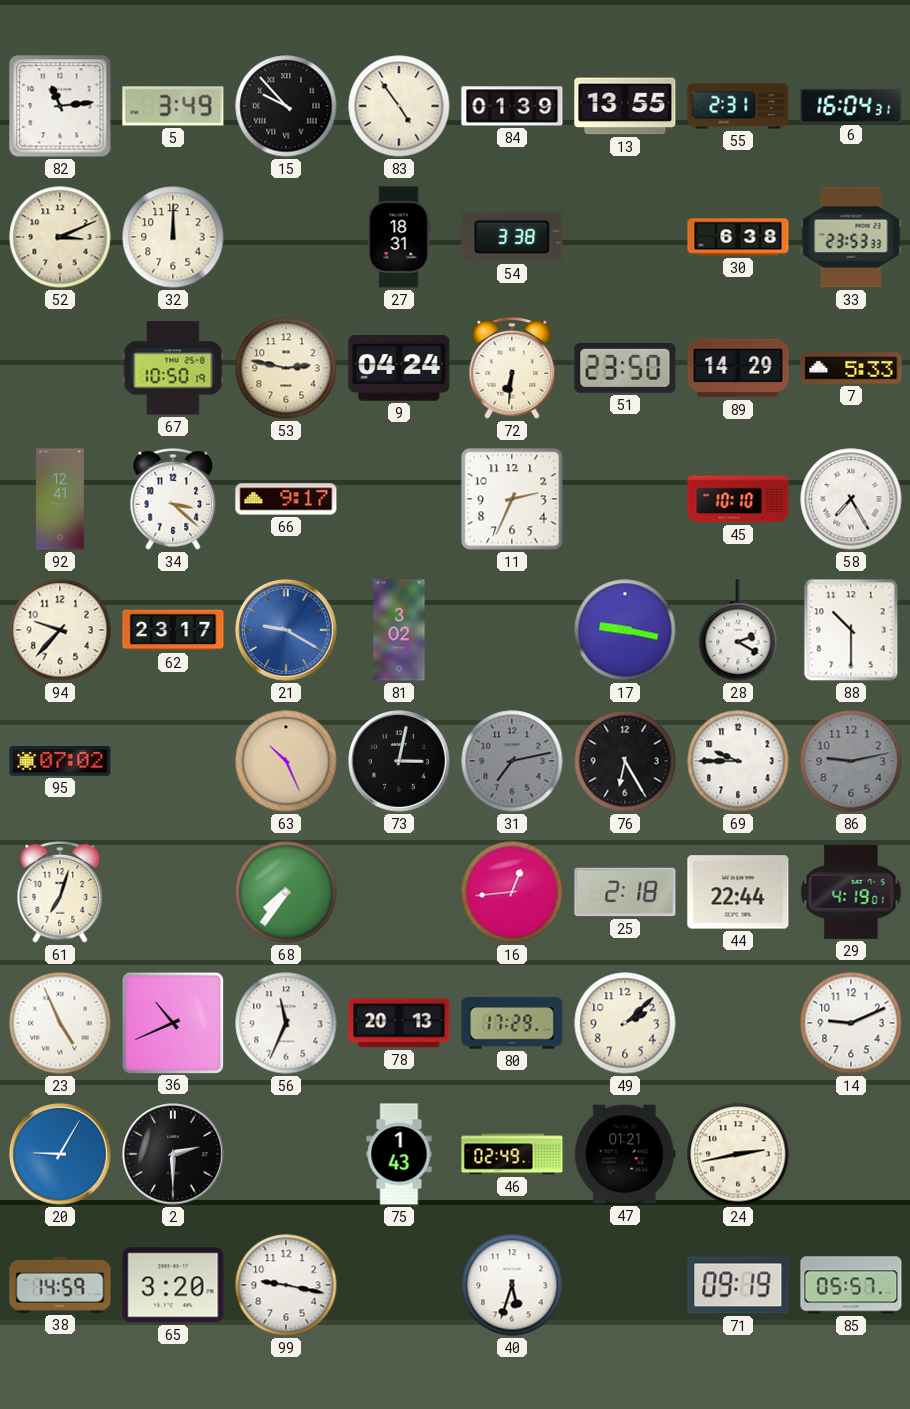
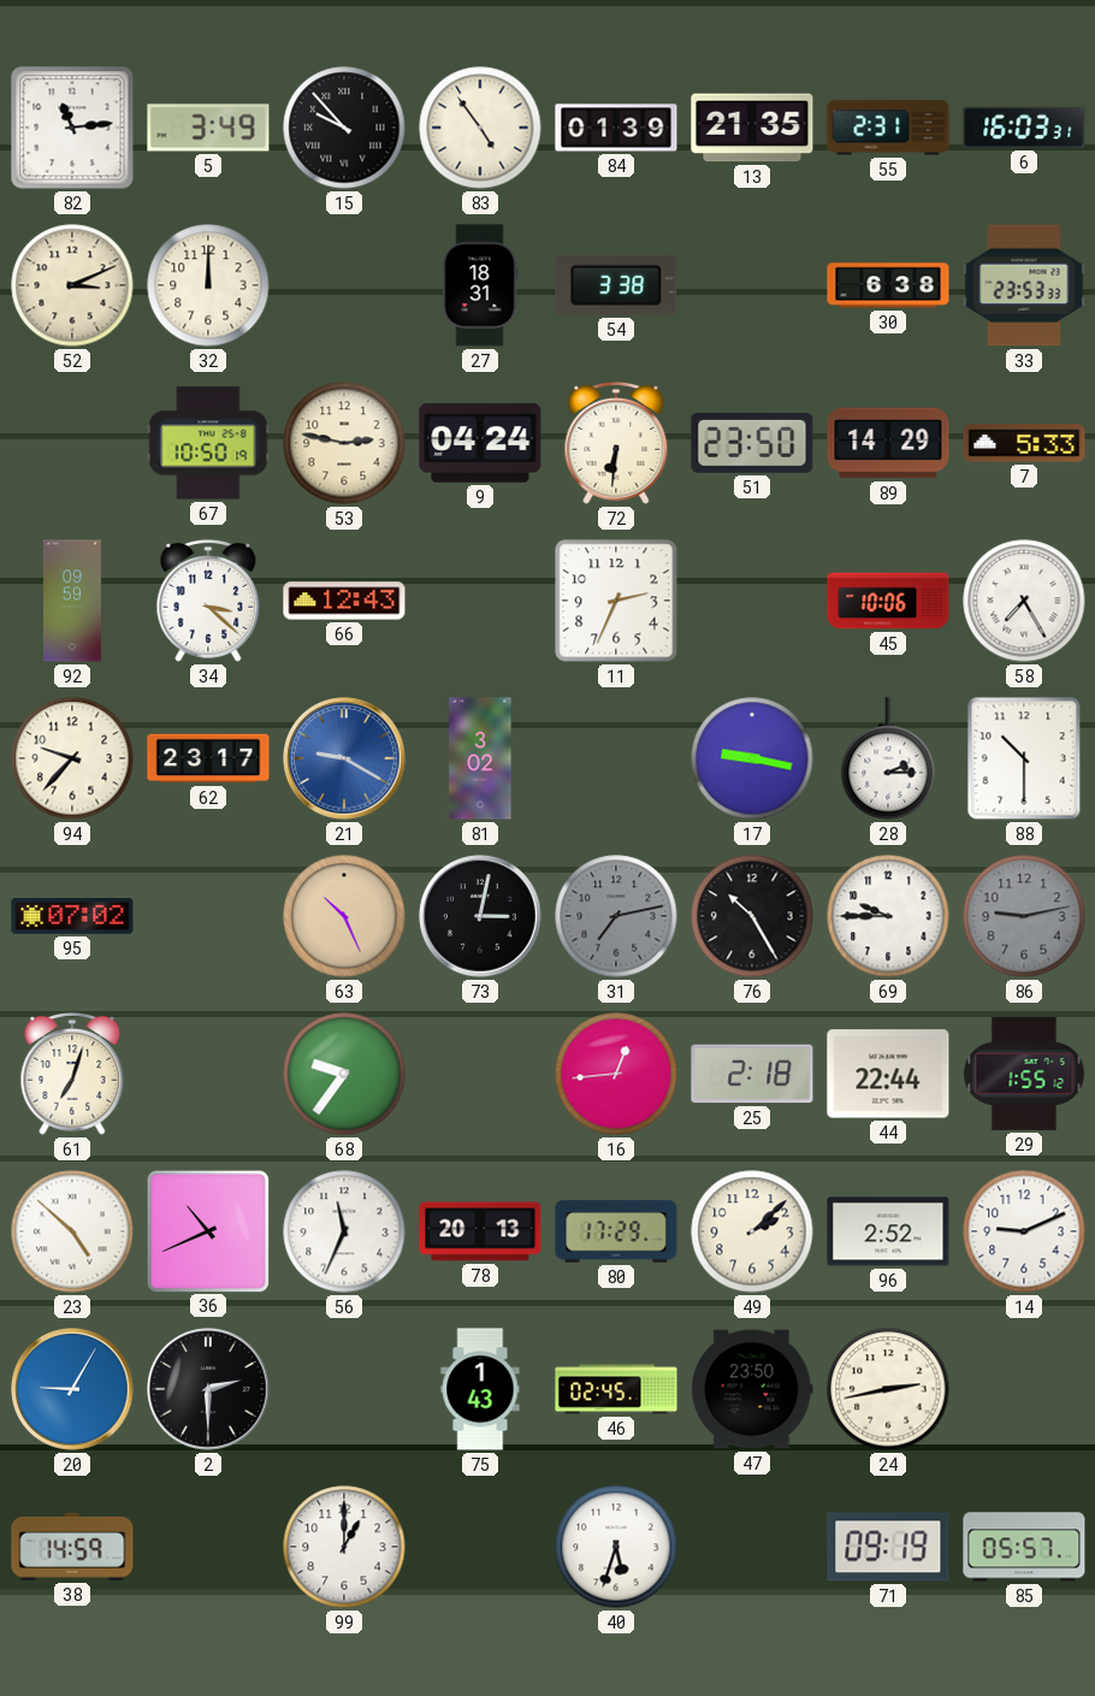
13: 13:55 -> 21:35
6: 16:04 -> 16:03
92: 12:41 -> 09:59
66: 9:17 -> 12:43
45: 10:10 -> 10:06
28: 2:20 -> 2:15
76: 6:25 -> 10:25
68: 7:36 -> 9:36
29: 4:19 -> 1:55
23: 4:56 -> 4:52
96: none -> 2:52
46: 02:49 -> 02:45
47: 01:21 -> 23:50
65: 3:20 -> none
99: 9:17 -> 1:00
